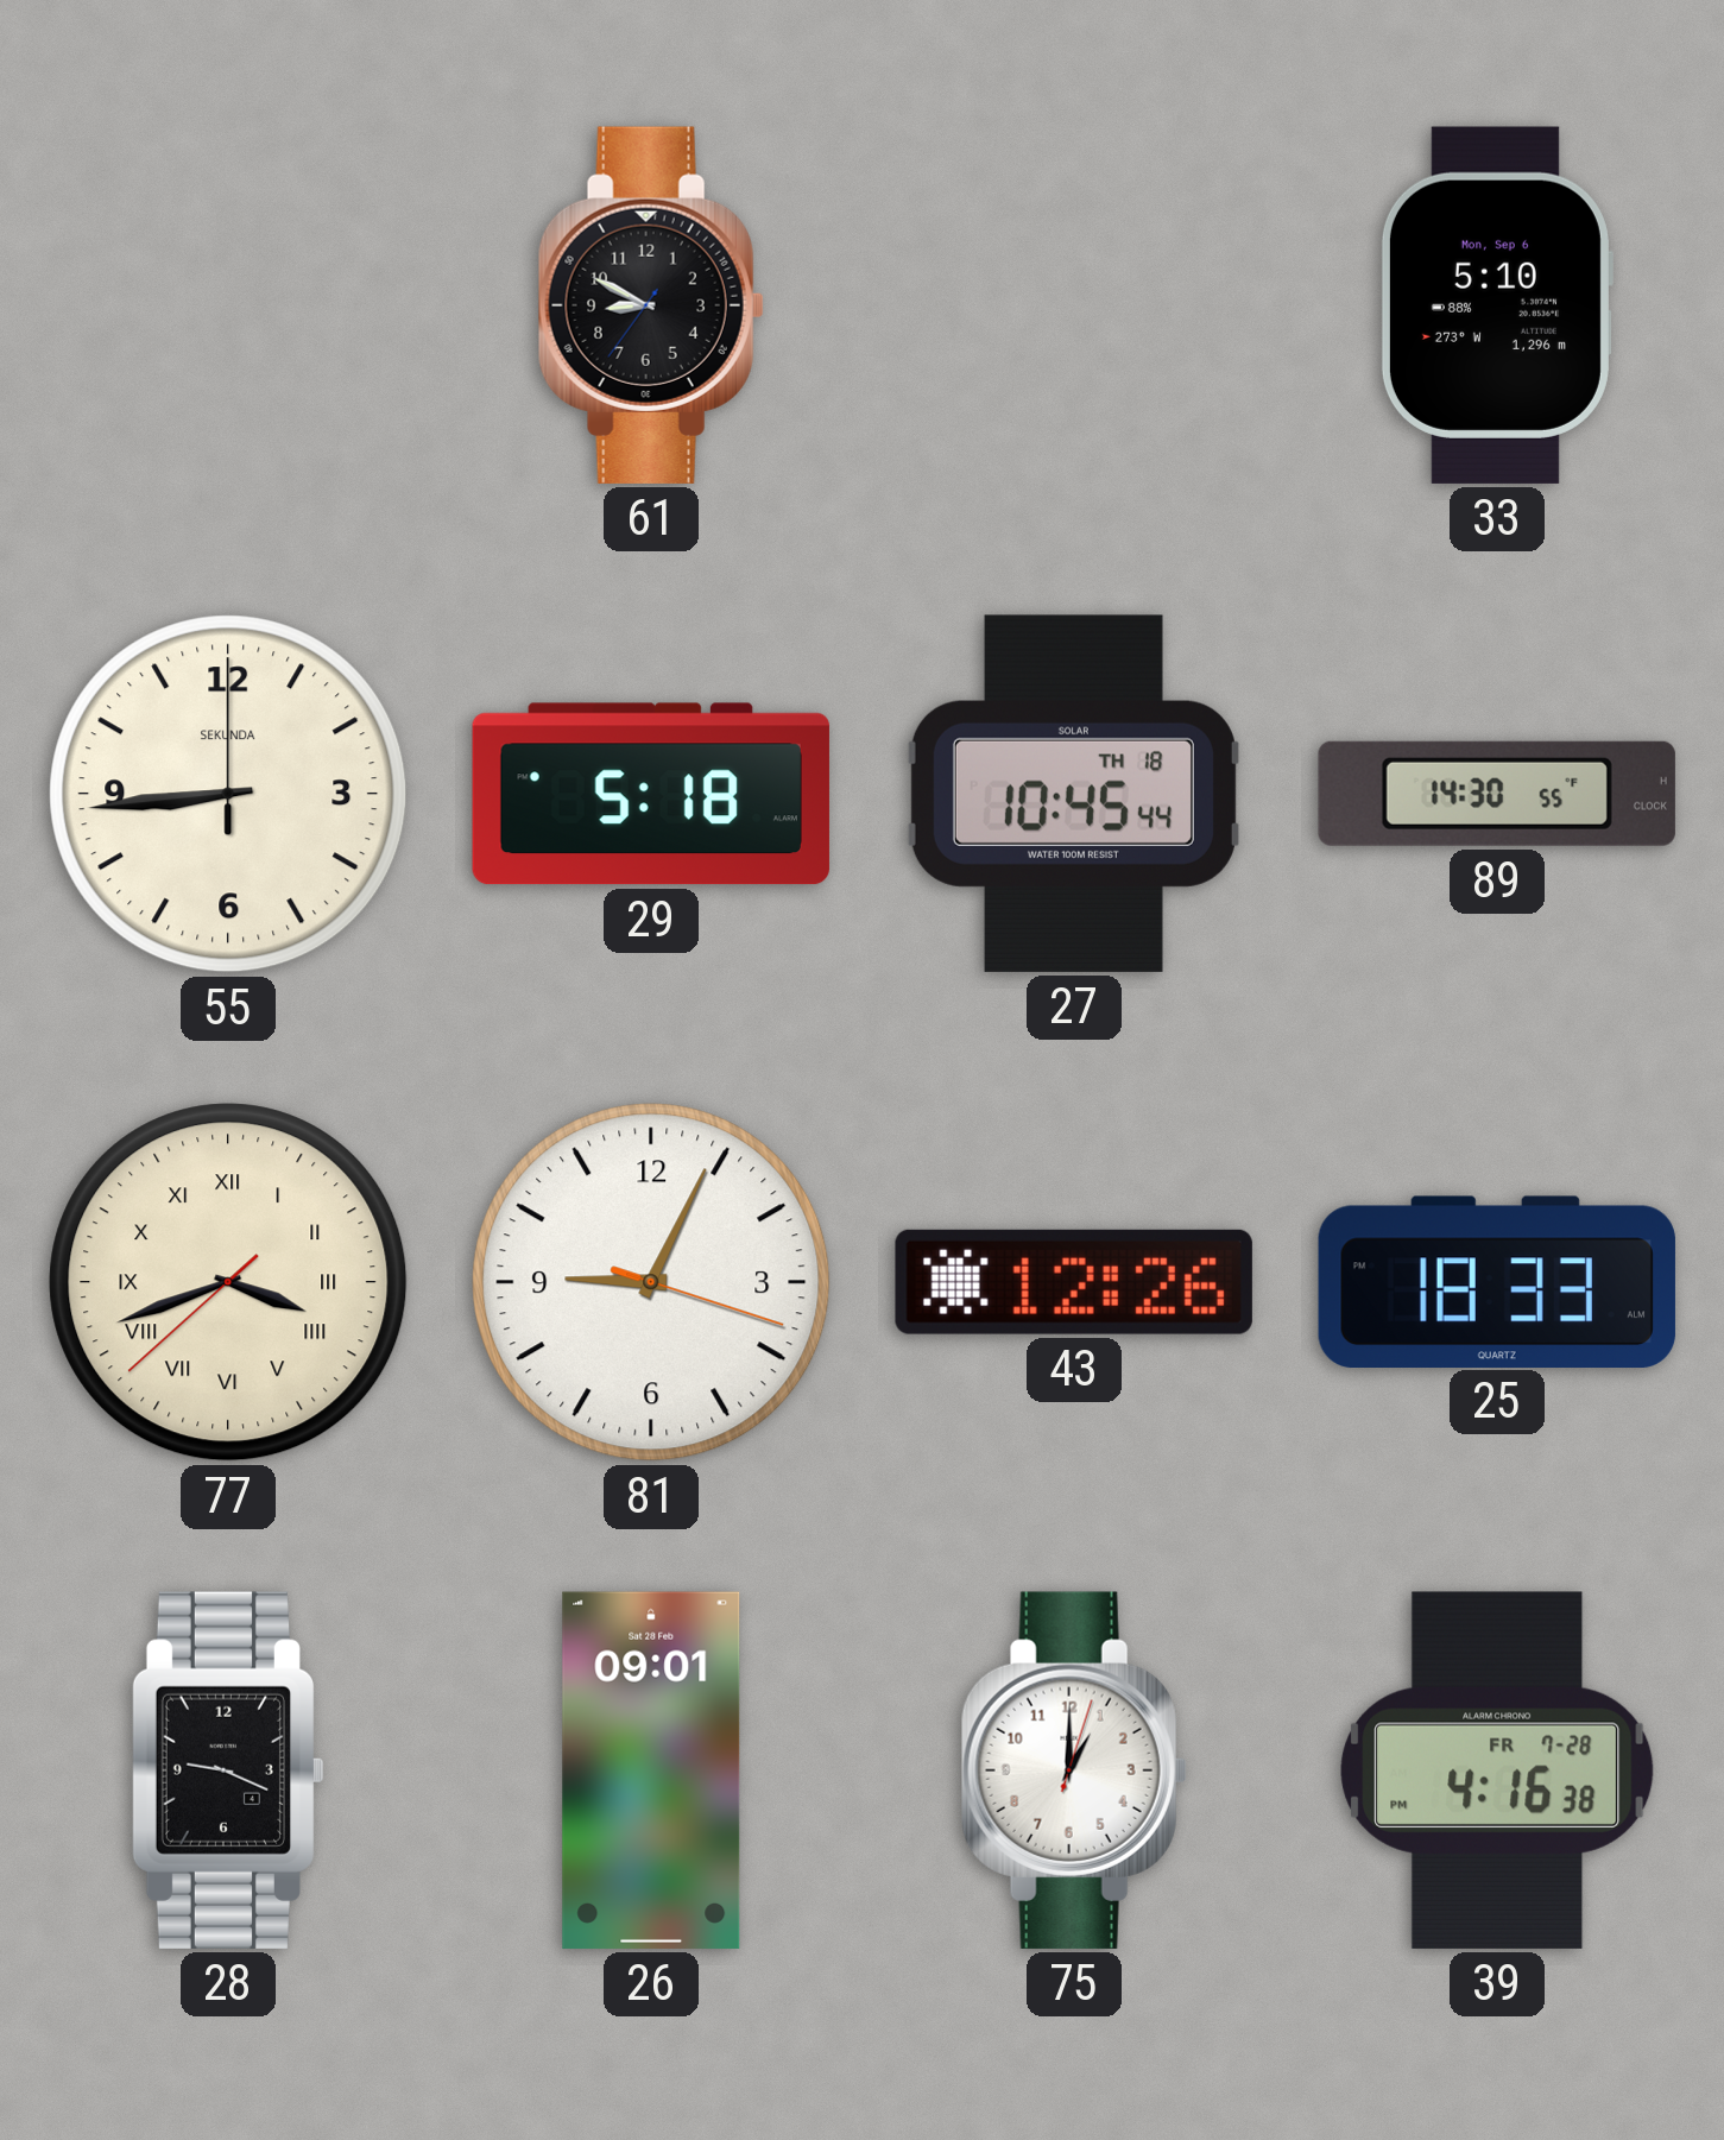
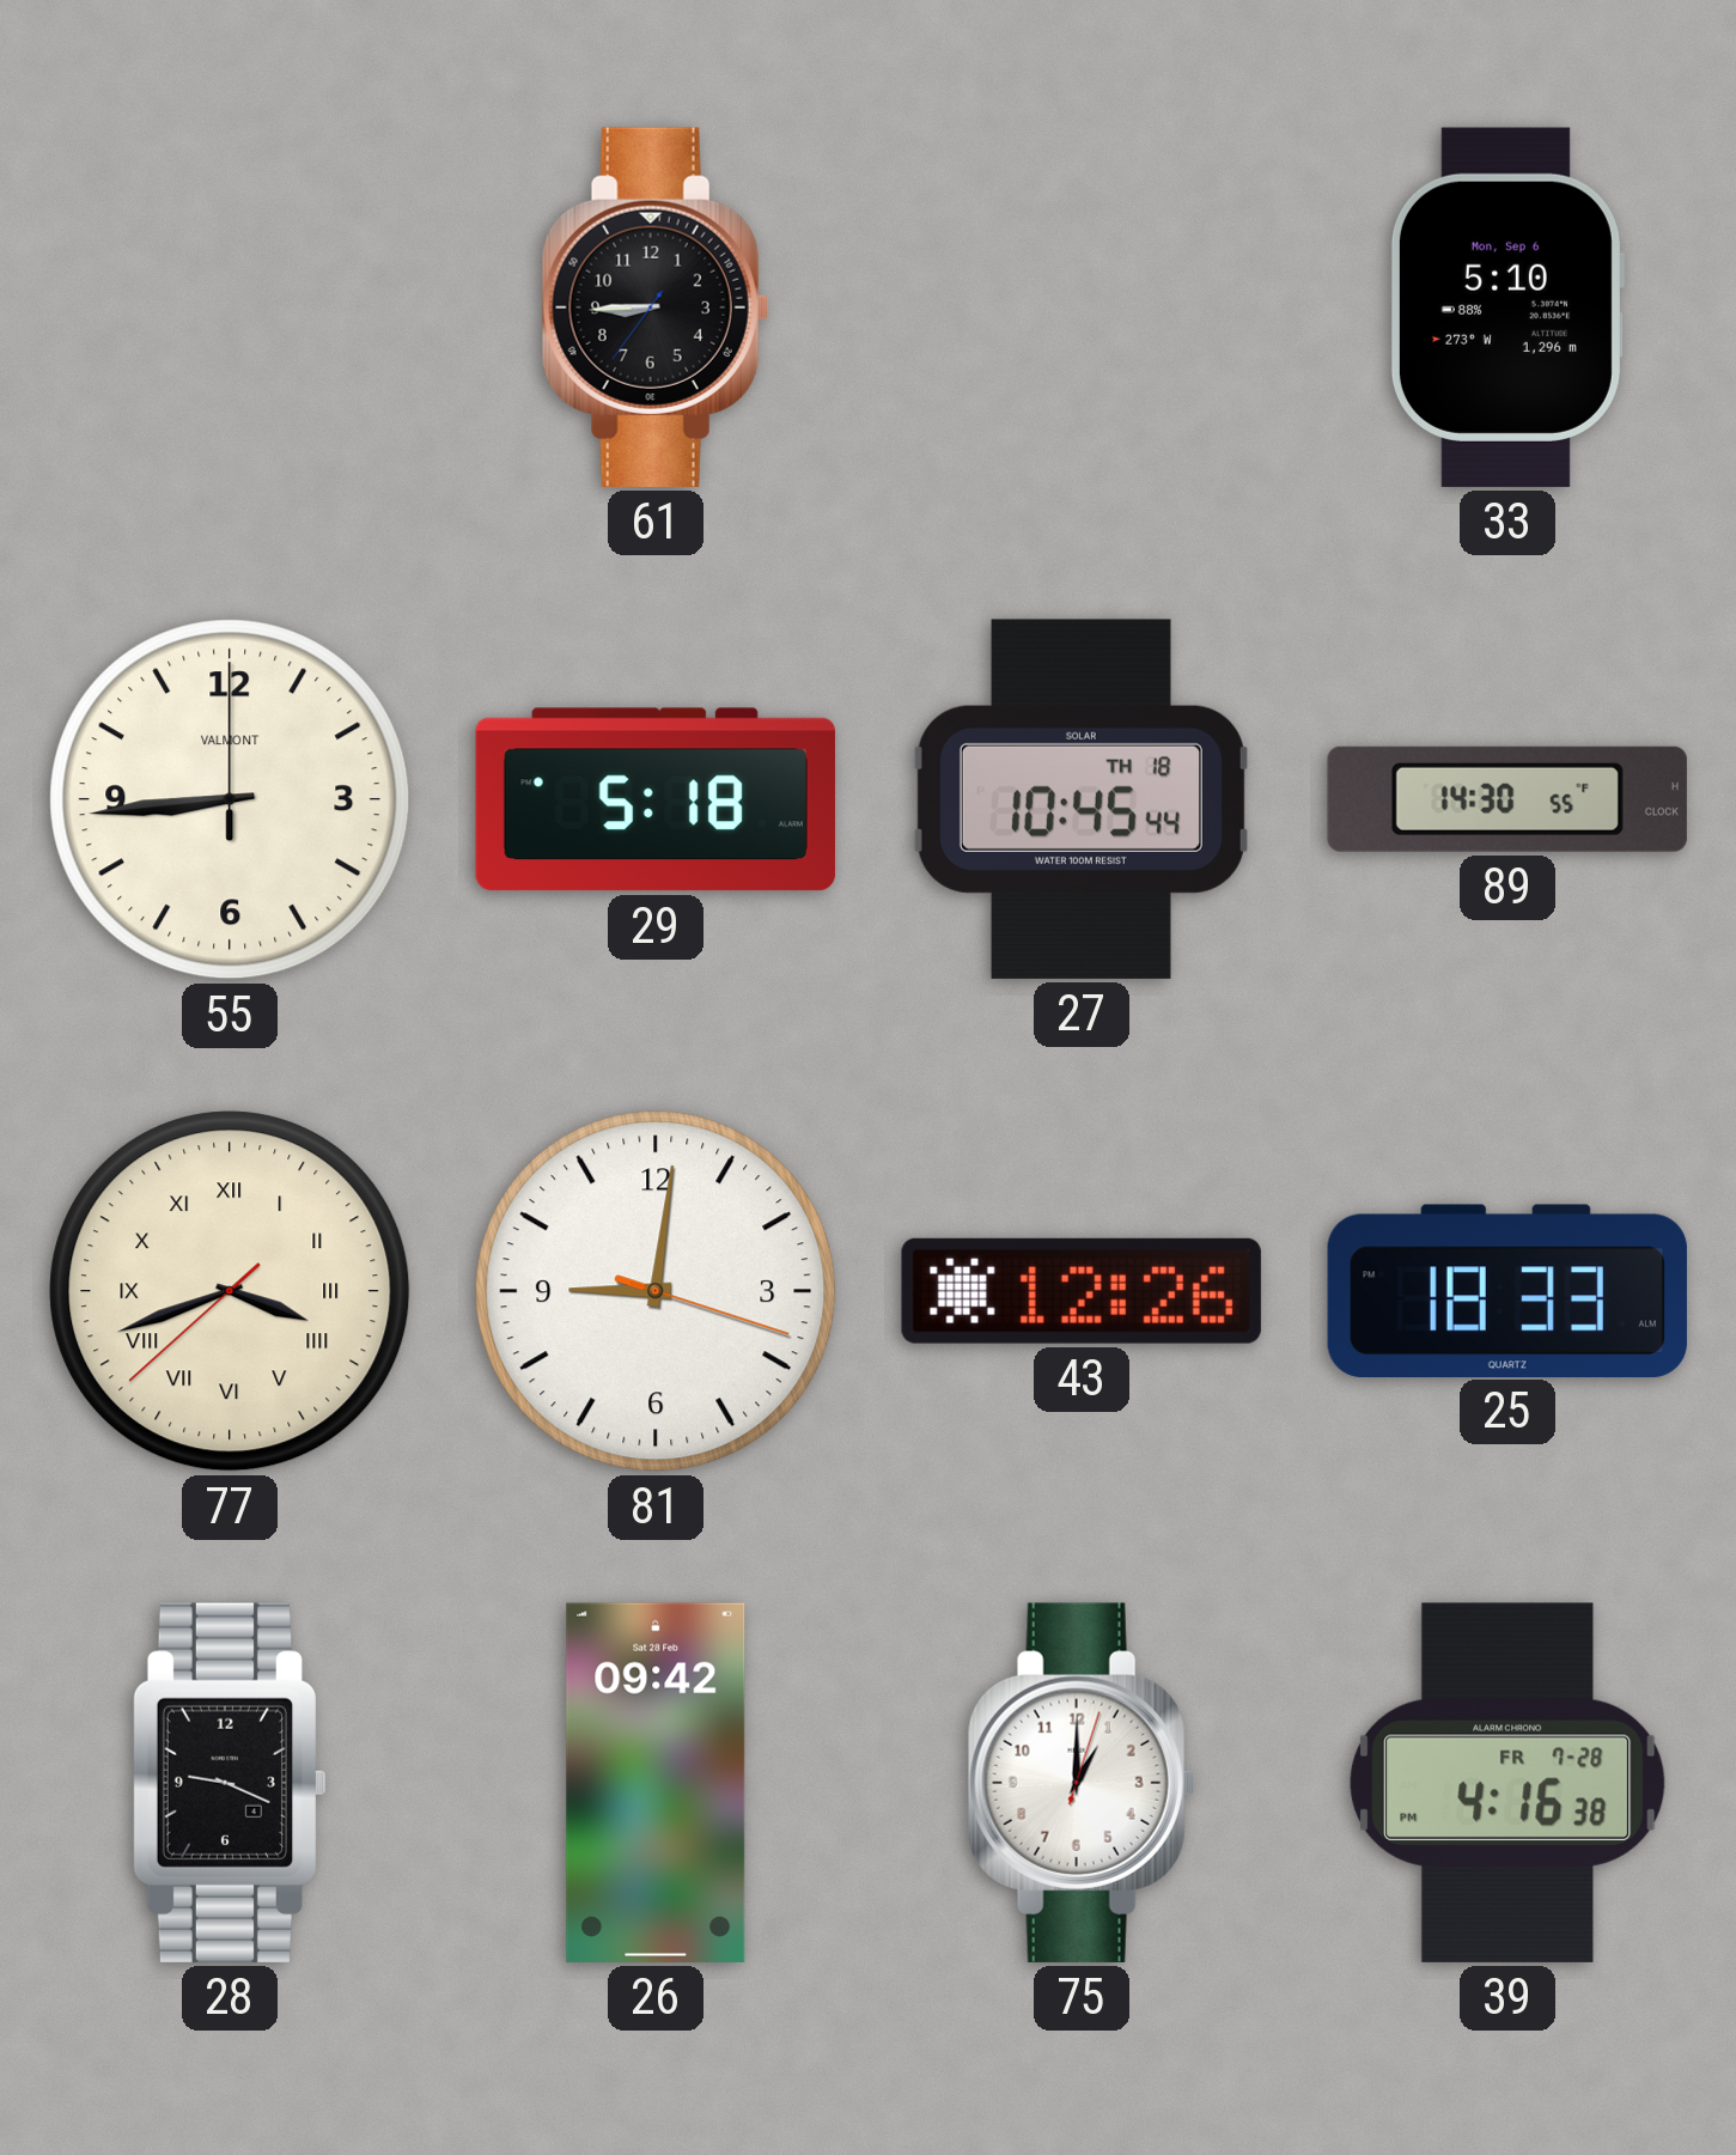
61: 8:49 -> 8:44
55 brand: SEKUNDA -> VALMONT
81: 9:04 -> 9:01
26: 09:01 -> 09:42
